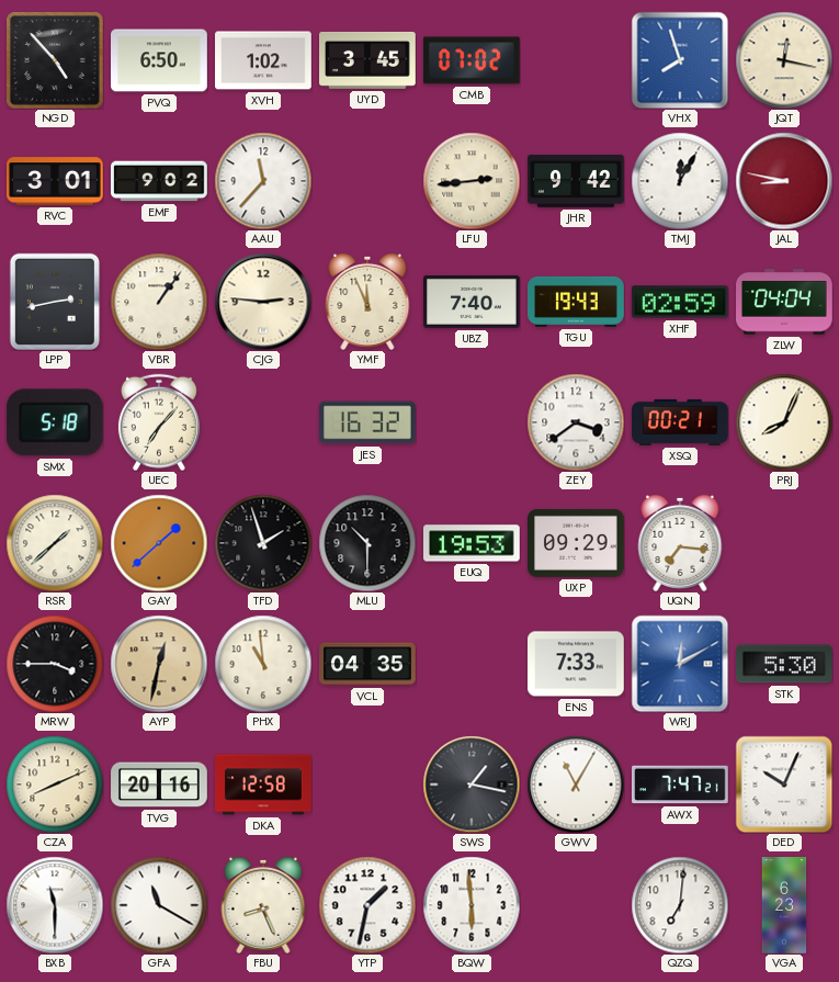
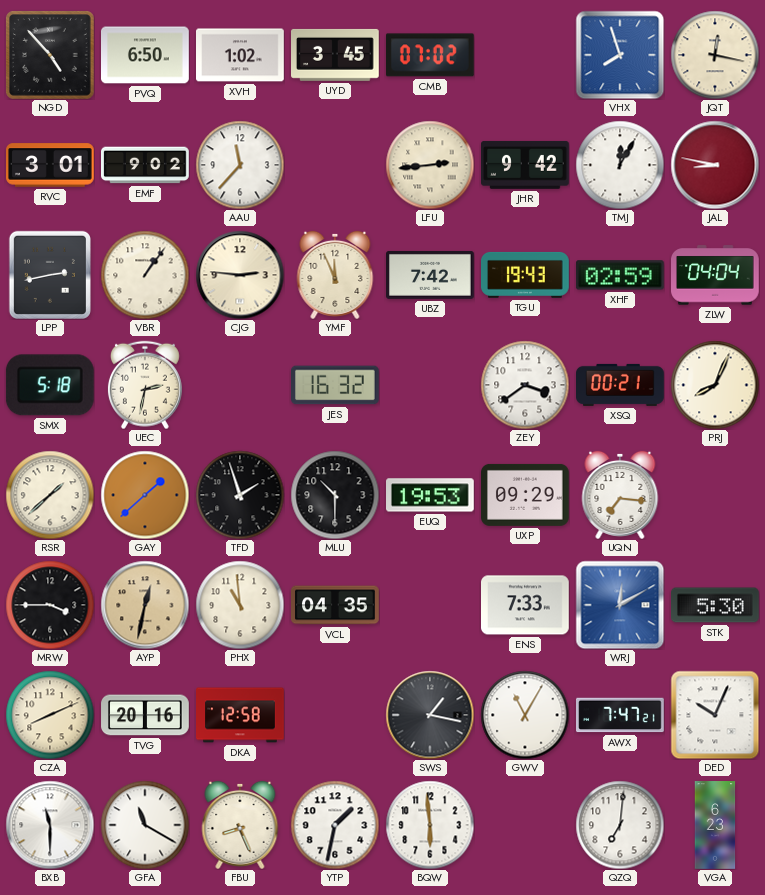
UBZ: 7:40 -> 7:42
UEC: 7:07 -> 2:32
